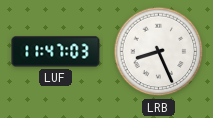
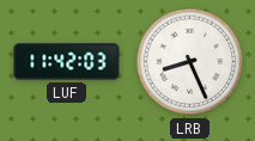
LUF: 11:47 -> 11:42
